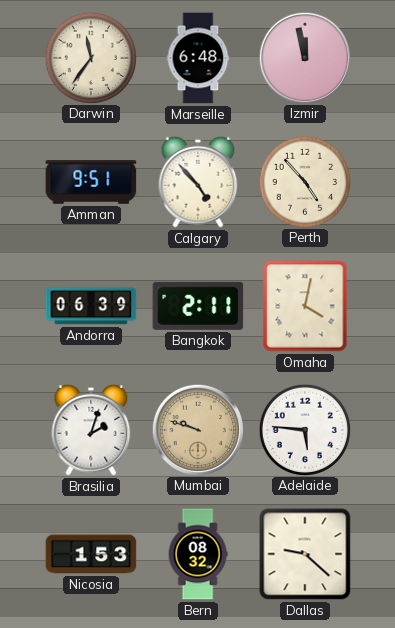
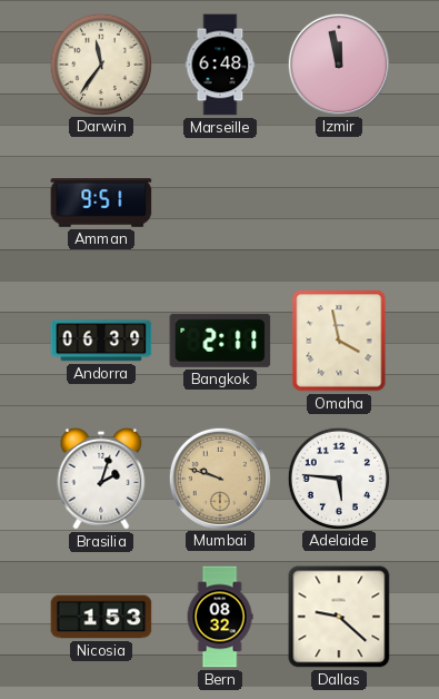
Calgary: 4:53 -> none
Perth: 4:53 -> none
Omaha: 4:02 -> 3:58
